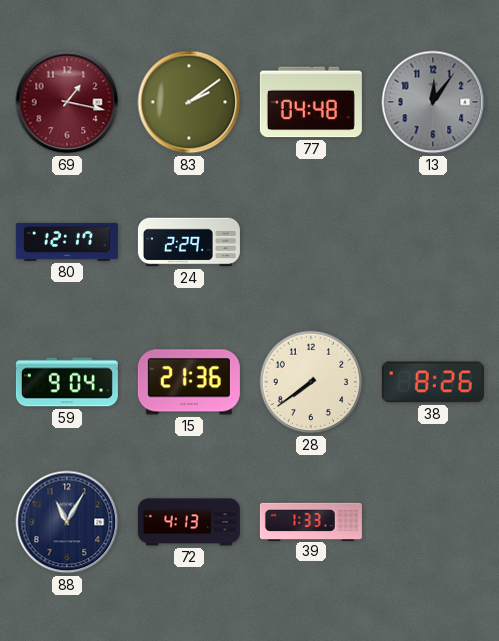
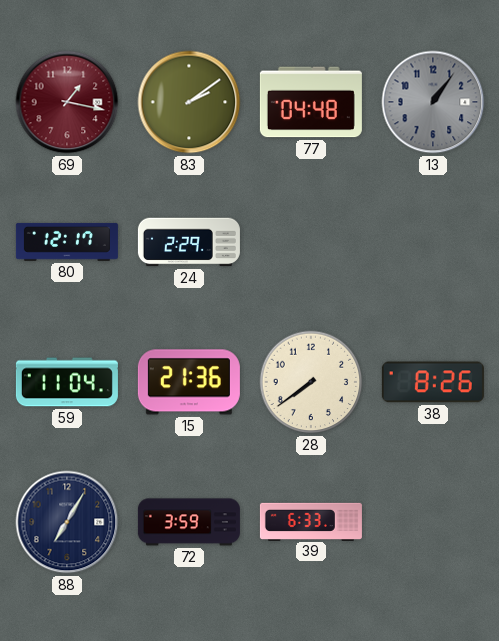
13: 12:06 -> 1:06
59: 9:04 -> 11:04
88: 11:05 -> 7:05
72: 4:13 -> 3:59
39: 1:33 -> 6:33
